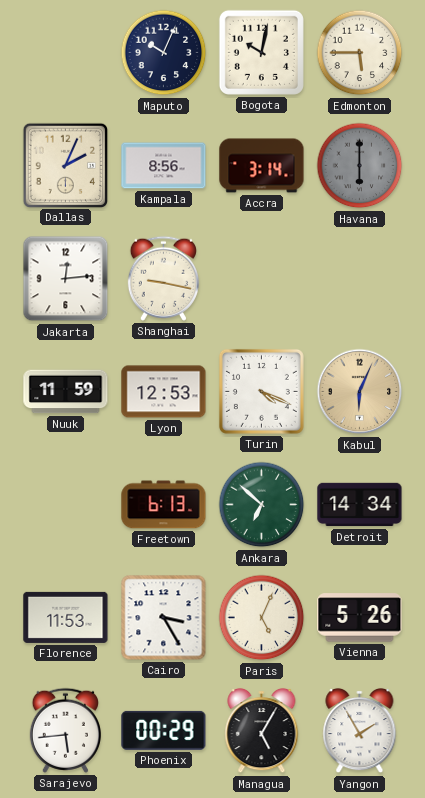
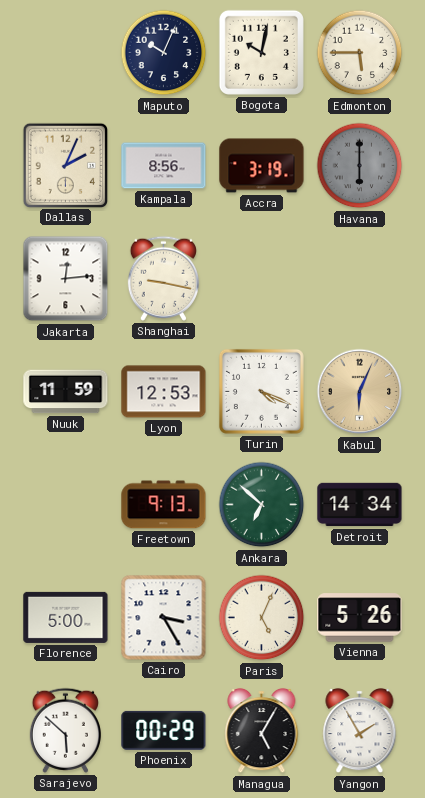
Accra: 3:14 -> 3:19
Freetown: 6:13 -> 9:13
Florence: 11:53 -> 5:00
Sarajevo: 5:44 -> 5:52
